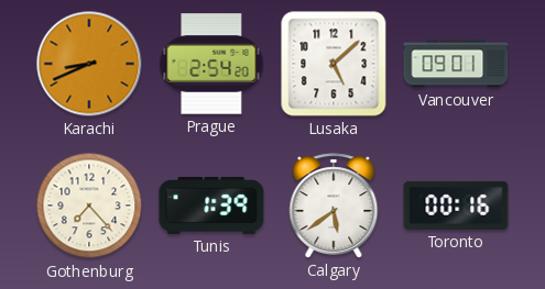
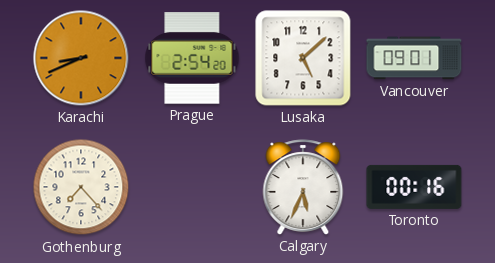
Tunis: 1:39 -> none
Calgary: 5:39 -> 5:34
